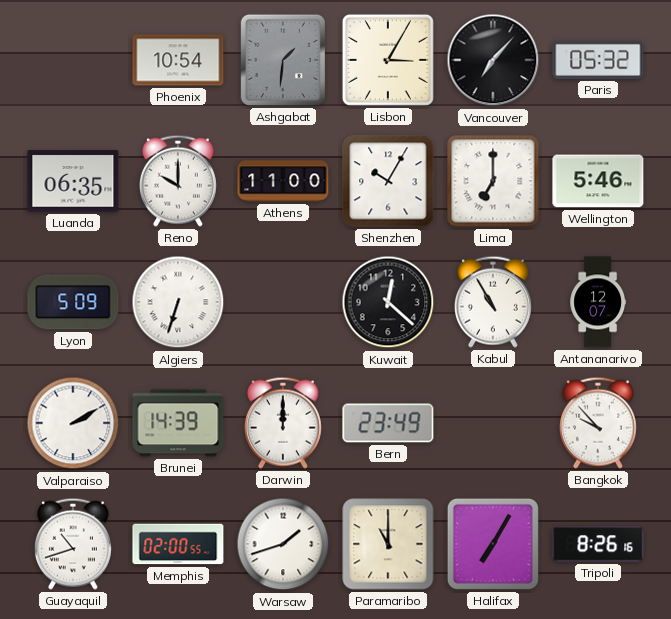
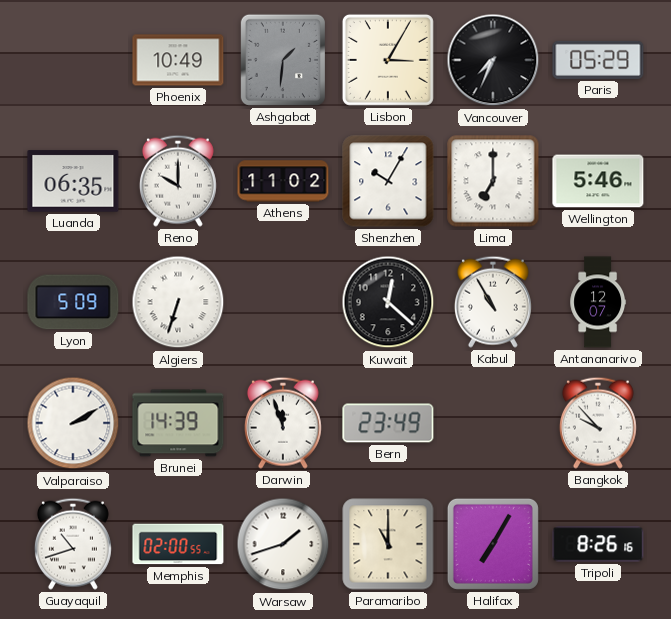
Phoenix: 10:54 -> 10:49
Vancouver: 7:07 -> 7:34
Paris: 05:32 -> 05:29
Athens: 11:00 -> 11:02
Darwin: 12:00 -> 11:57
